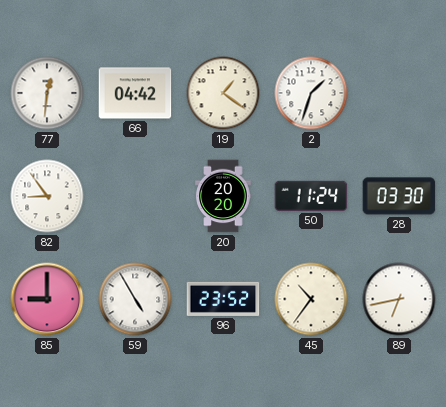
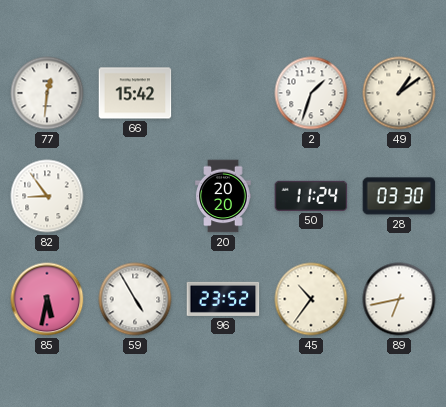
66: 04:42 -> 15:42
19: 1:21 -> none
49: none -> 1:09
85: 9:00 -> 5:32
